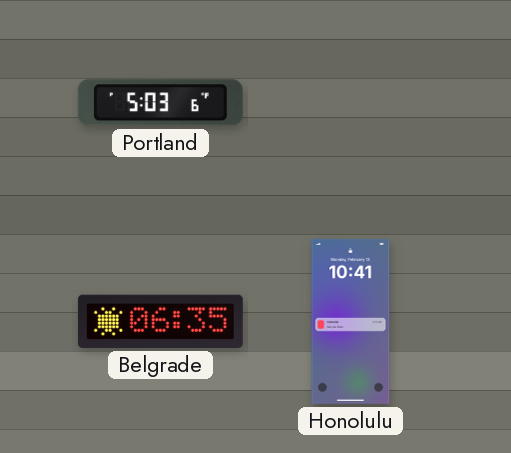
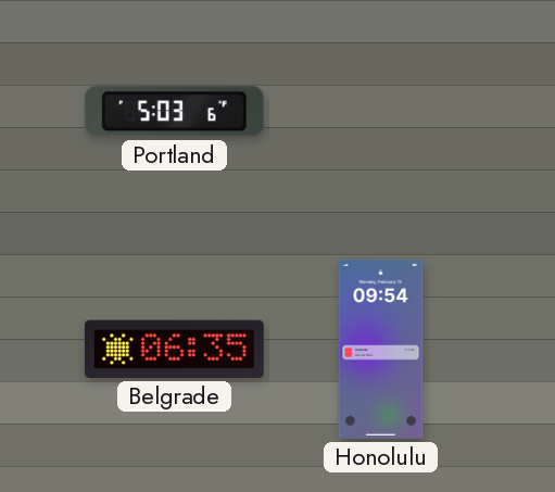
Honolulu: 10:41 -> 09:54
